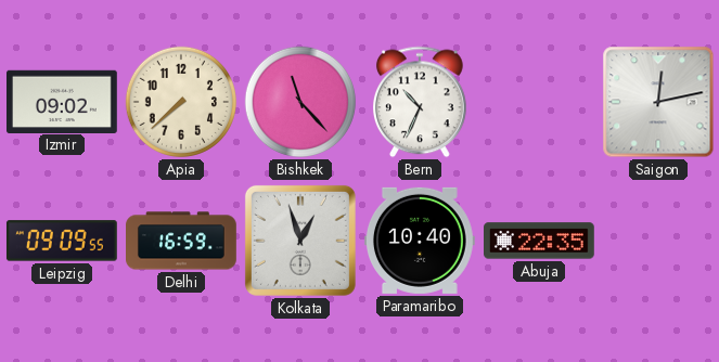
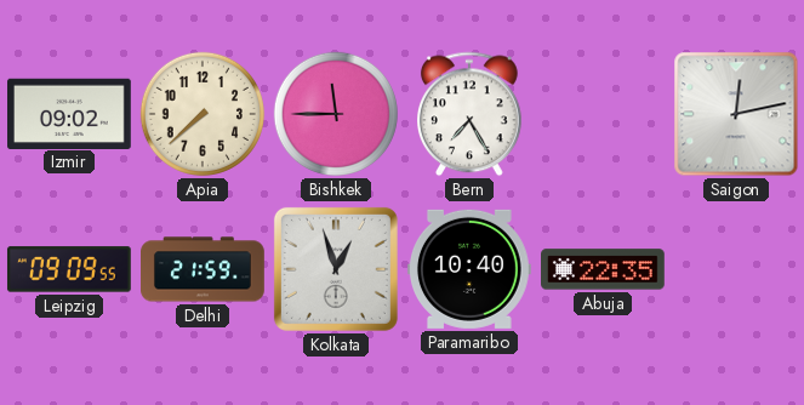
Bishkek: 11:23 -> 11:45
Bern: 10:34 -> 7:25
Delhi: 16:59 -> 21:59
